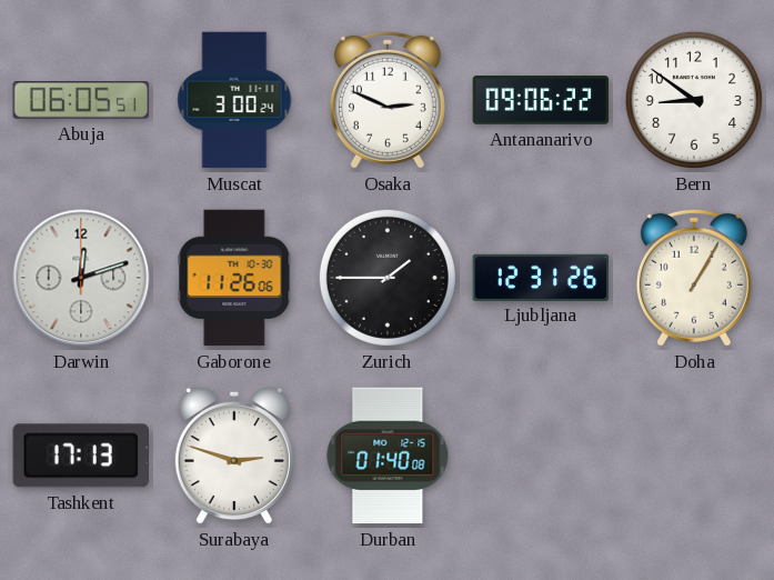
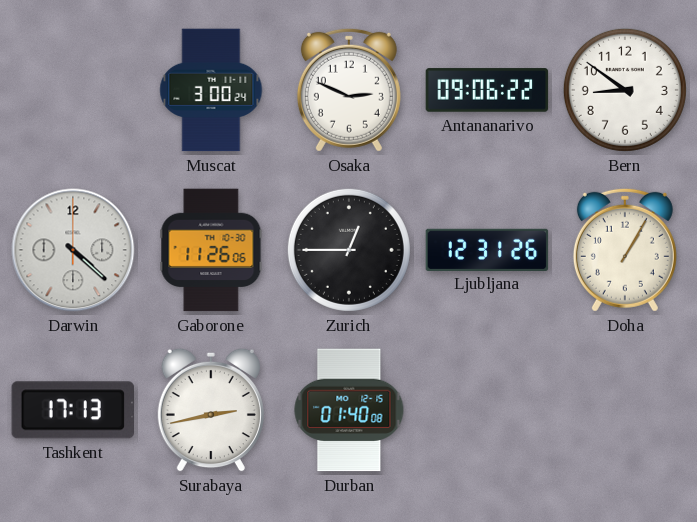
Abuja: 06:05 -> none
Darwin: 12:12 -> 4:22
Zurich: 1:45 -> 12:45
Surabaya: 2:48 -> 2:43
